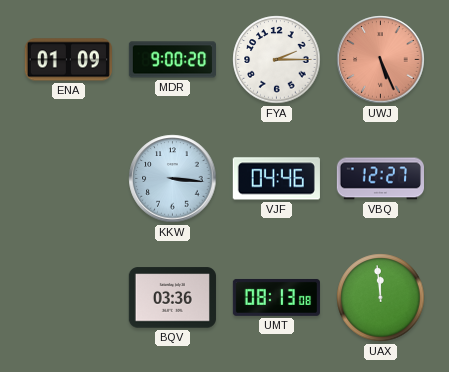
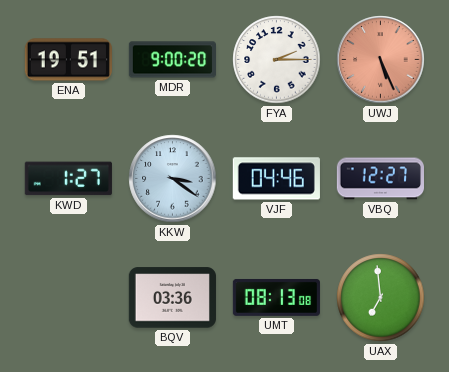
ENA: 01:09 -> 19:51
KWD: none -> 1:27
KKW: 3:16 -> 3:21
UAX: 11:59 -> 6:59
